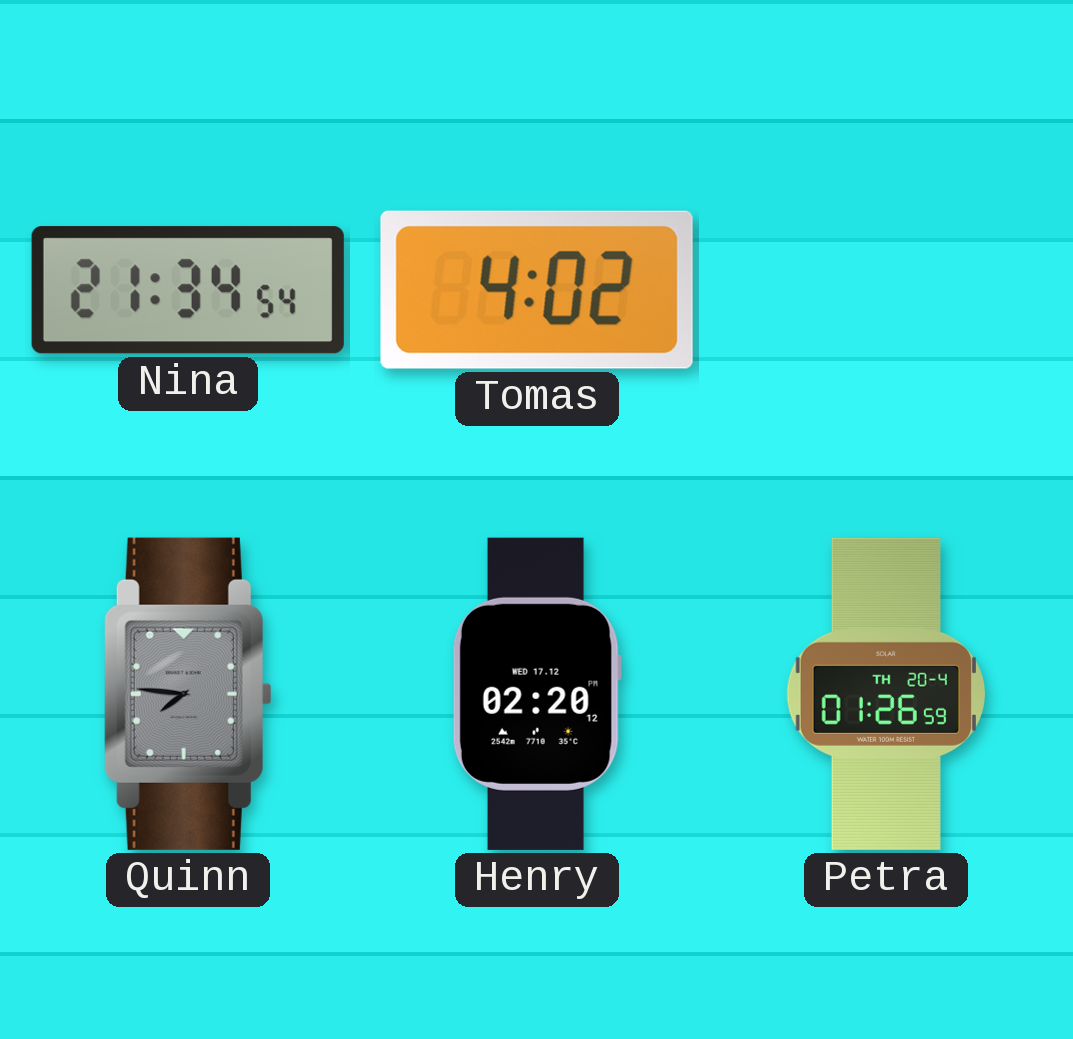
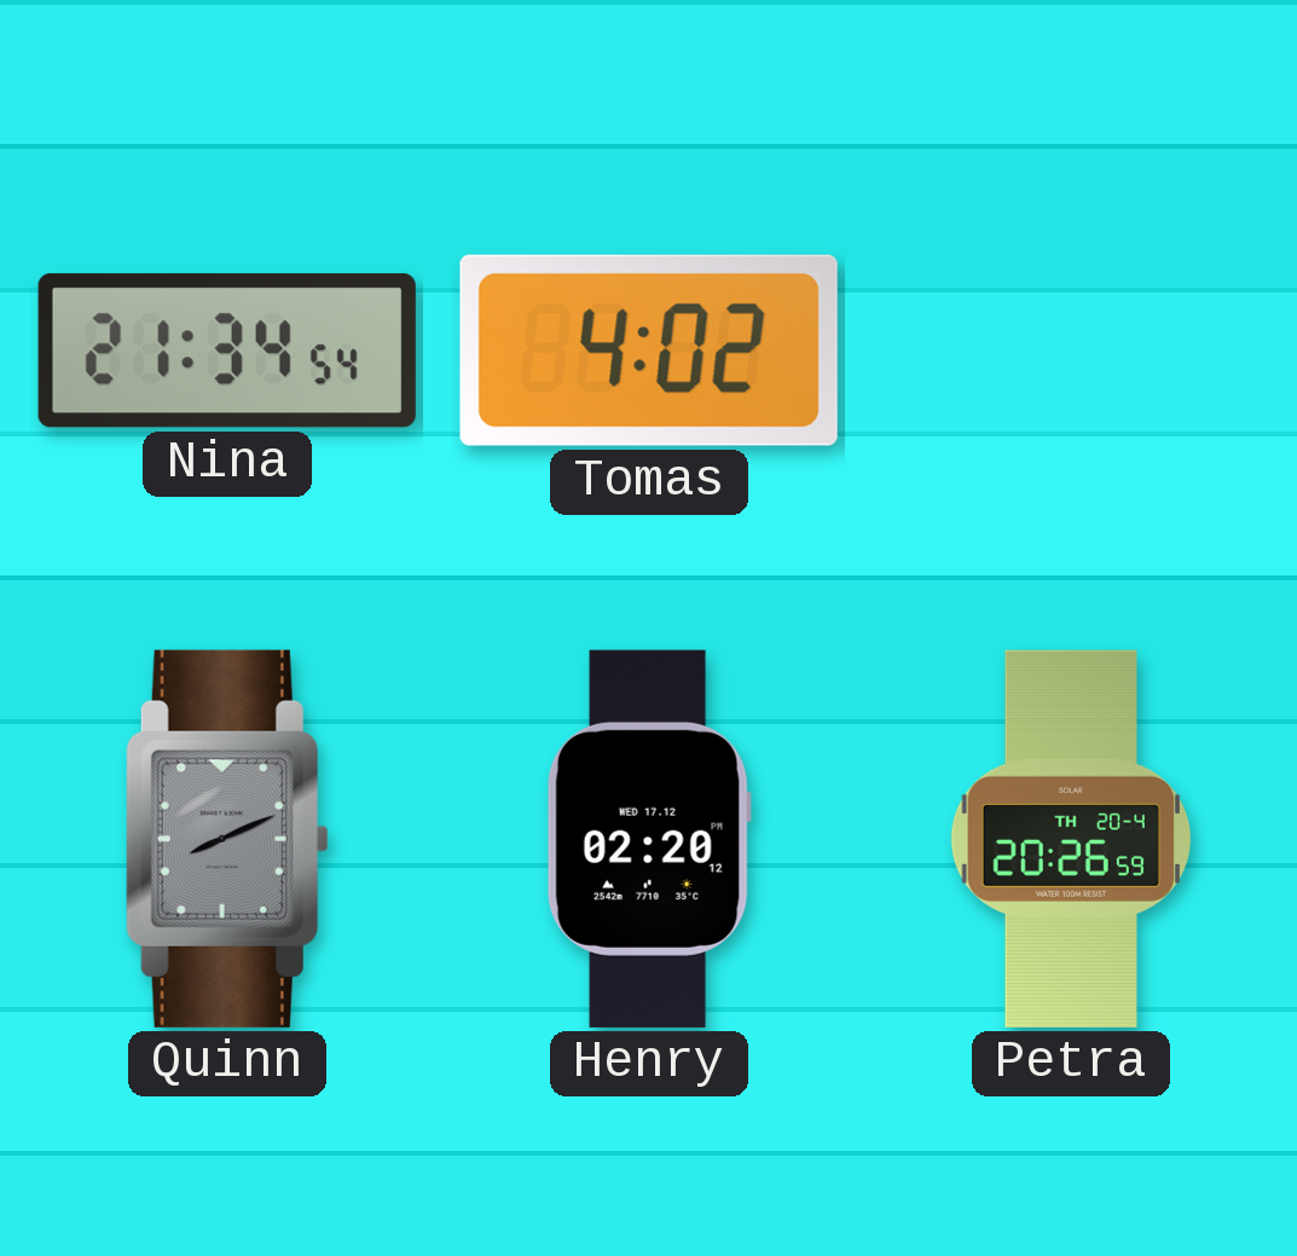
Quinn: 7:46 -> 8:11
Petra: 01:26 -> 20:26
